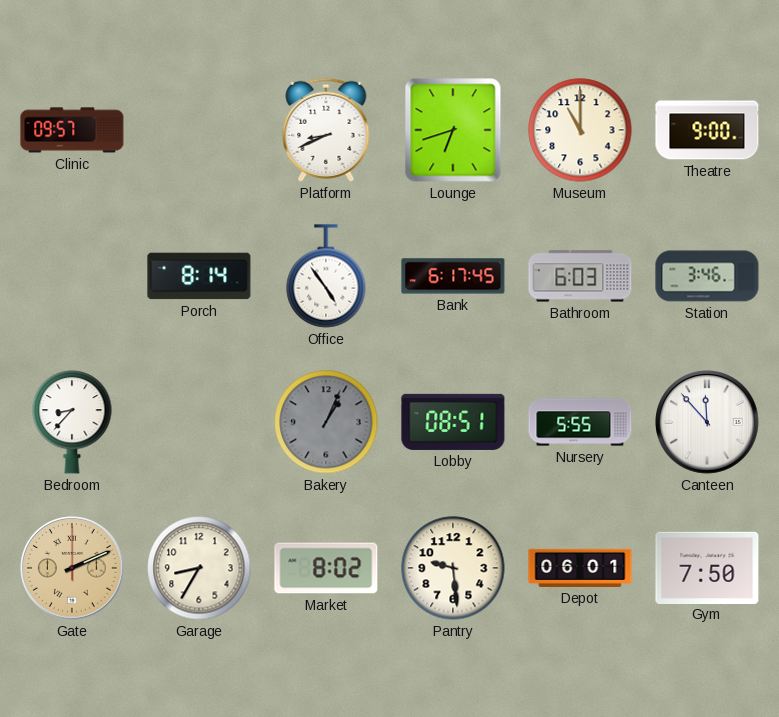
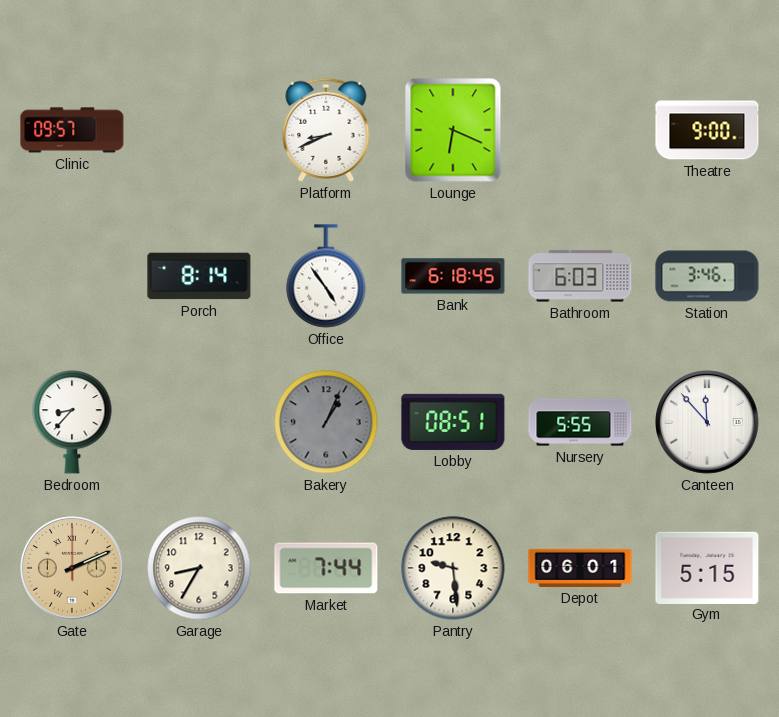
Lounge: 6:42 -> 6:19
Museum: 11:00 -> none
Bank: 6:17 -> 6:18
Market: 8:02 -> 7:44
Gym: 7:50 -> 5:15
